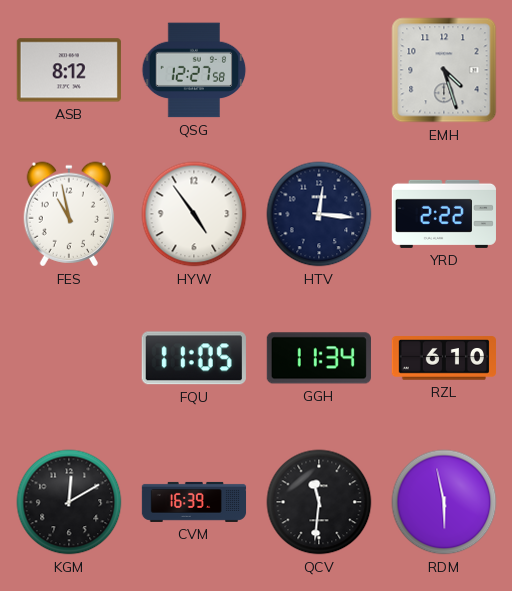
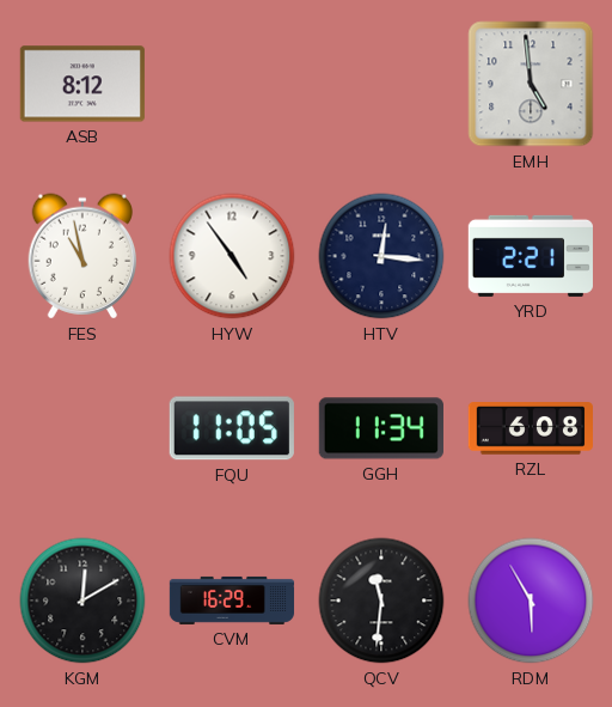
QSG: 12:27 -> none
EMH: 4:27 -> 4:59
YRD: 2:22 -> 2:21
RZL: 6:10 -> 6:08
CVM: 16:39 -> 16:29
RDM: 5:58 -> 5:55
